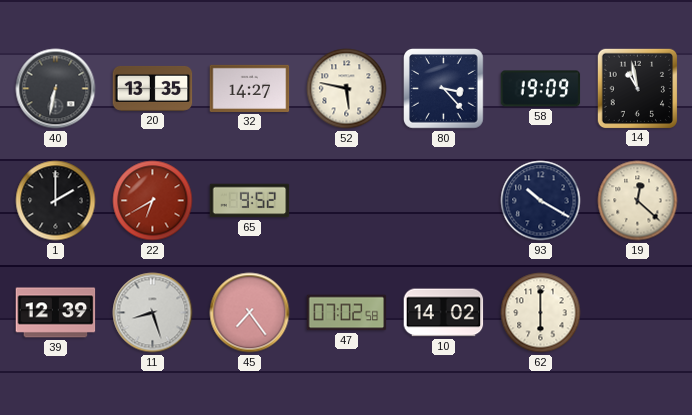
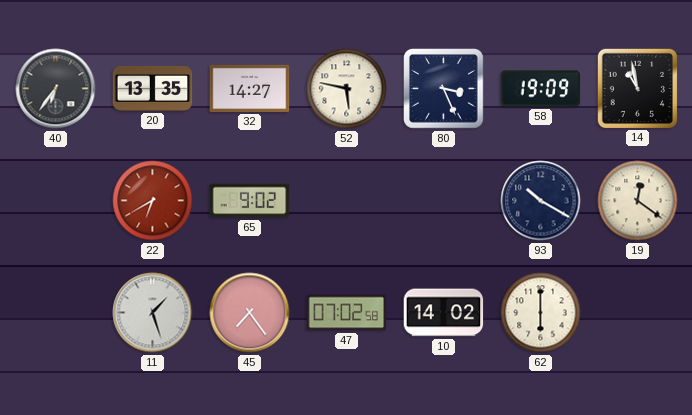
40: 6:32 -> 6:36
80: 3:23 -> 3:26
1: 2:00 -> none
65: 9:52 -> 9:02
19: 12:22 -> 12:21
39: 12:39 -> none
11: 8:27 -> 1:27
